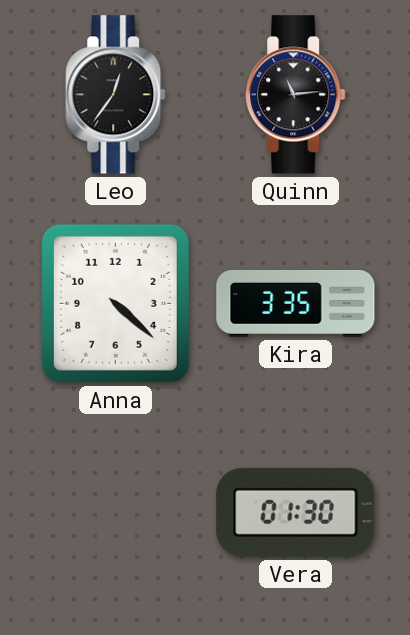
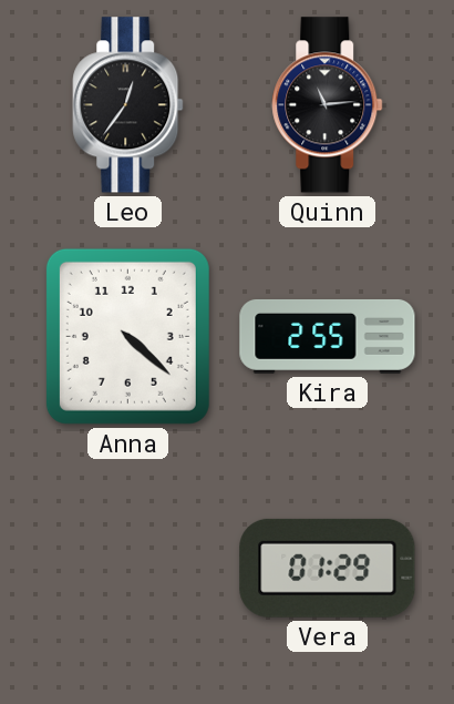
Kira: 3:35 -> 2:55
Vera: 01:30 -> 01:29
